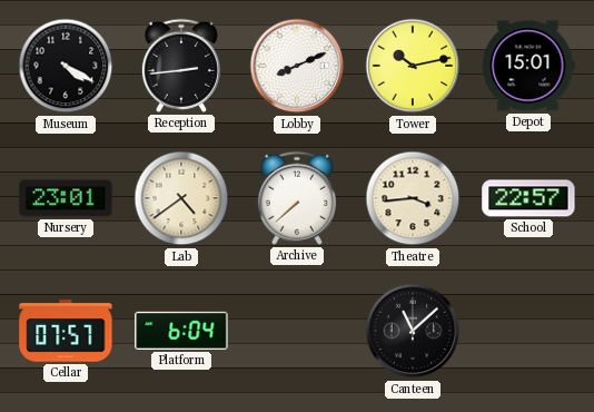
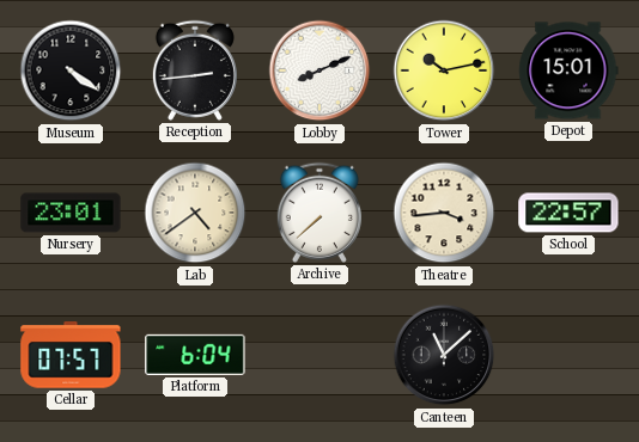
Museum: 4:20 -> 4:21
